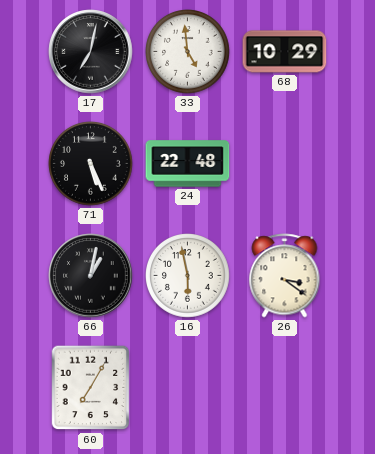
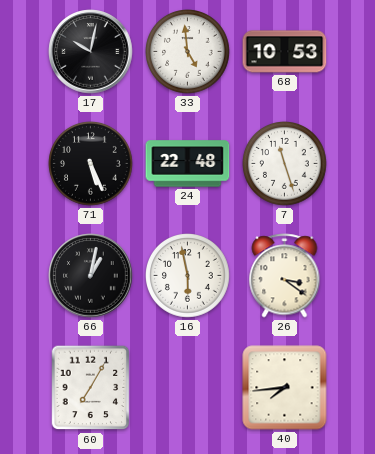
17: 7:02 -> 10:02
68: 10:29 -> 10:53
7: none -> 11:27
40: none -> 7:44
